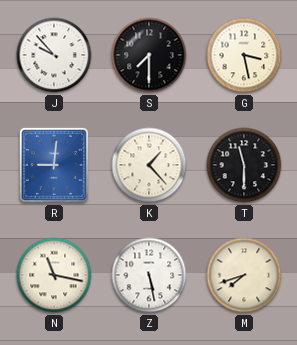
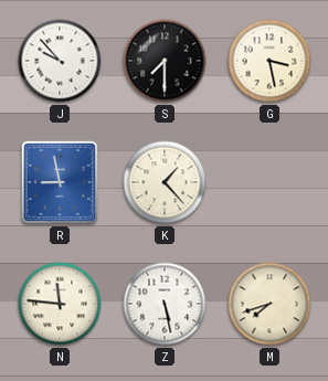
R: 9:01 -> 8:58
T: 11:30 -> none
N: 11:17 -> 11:46
